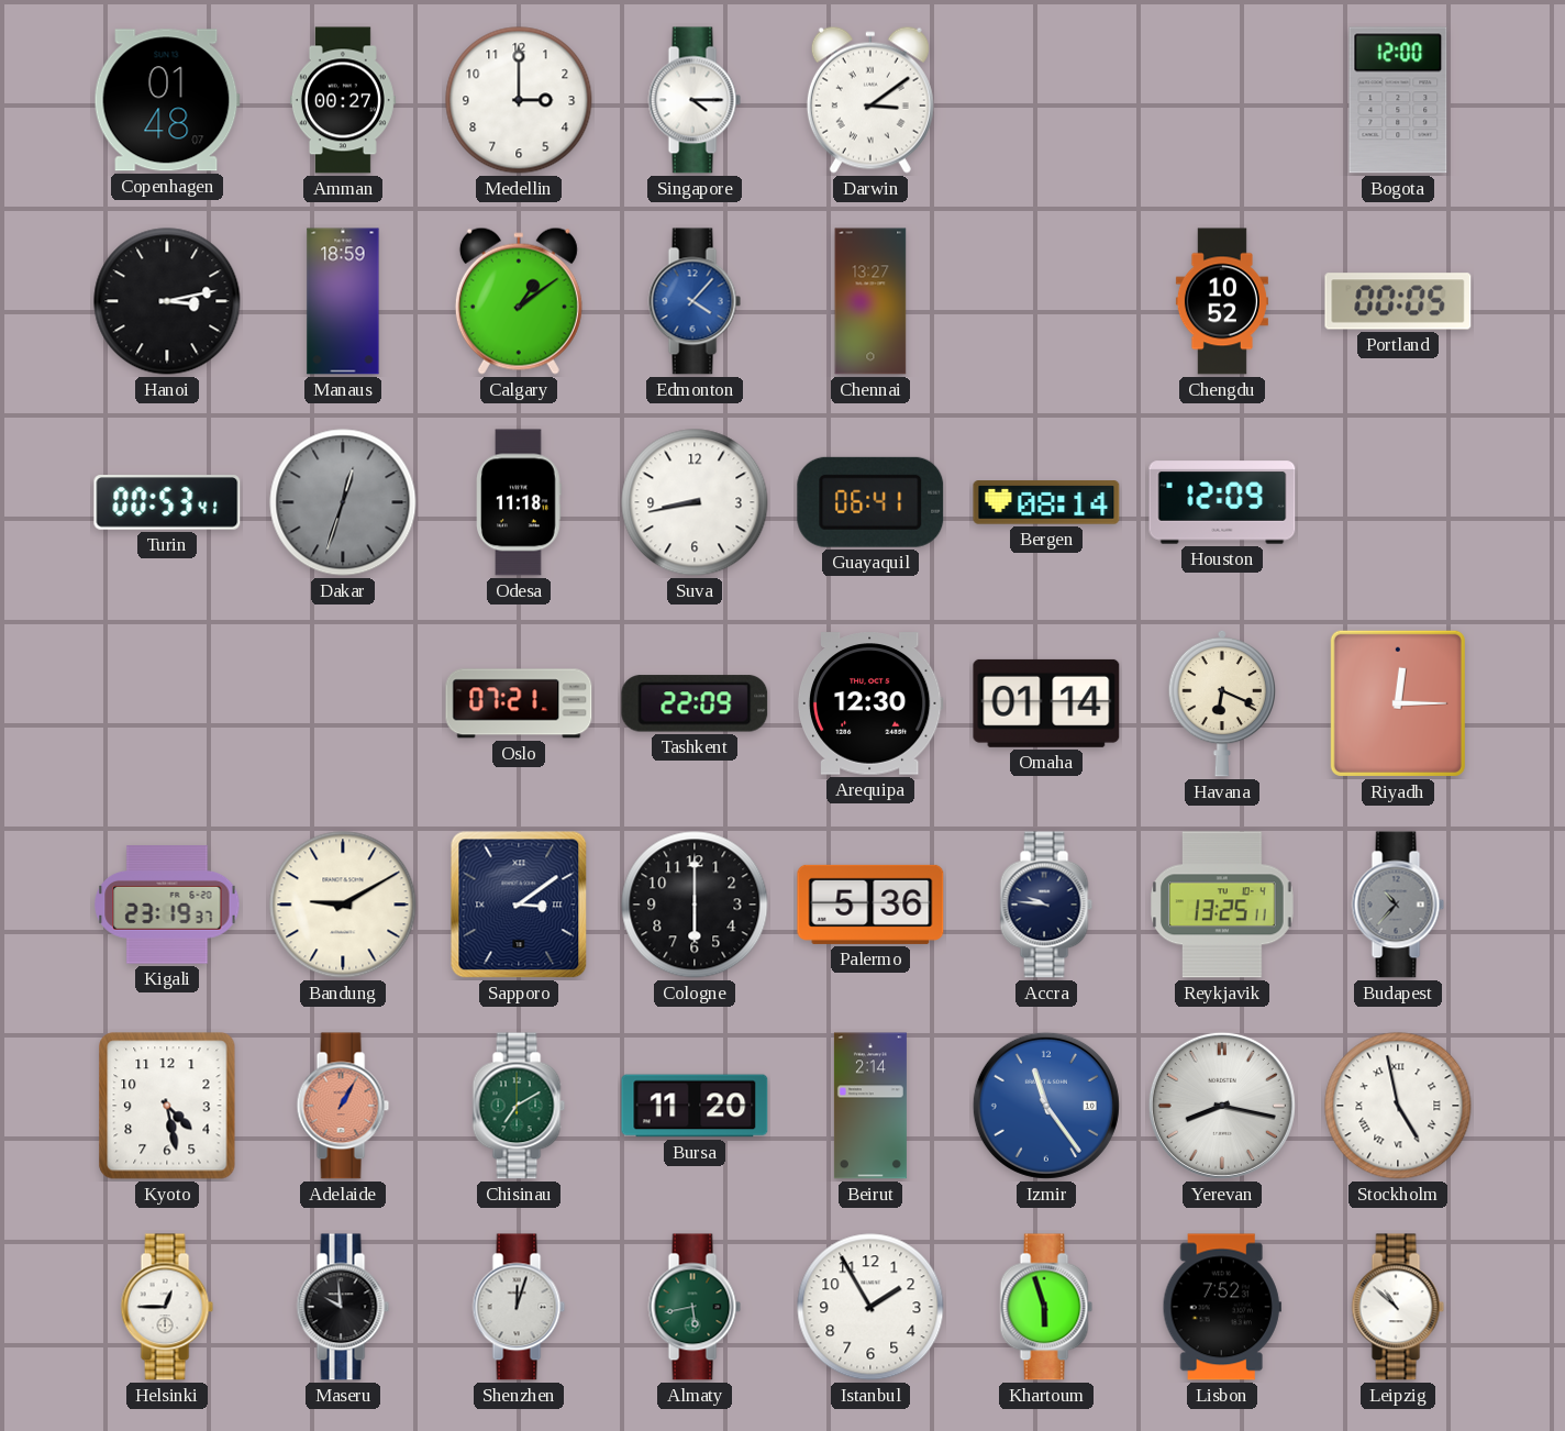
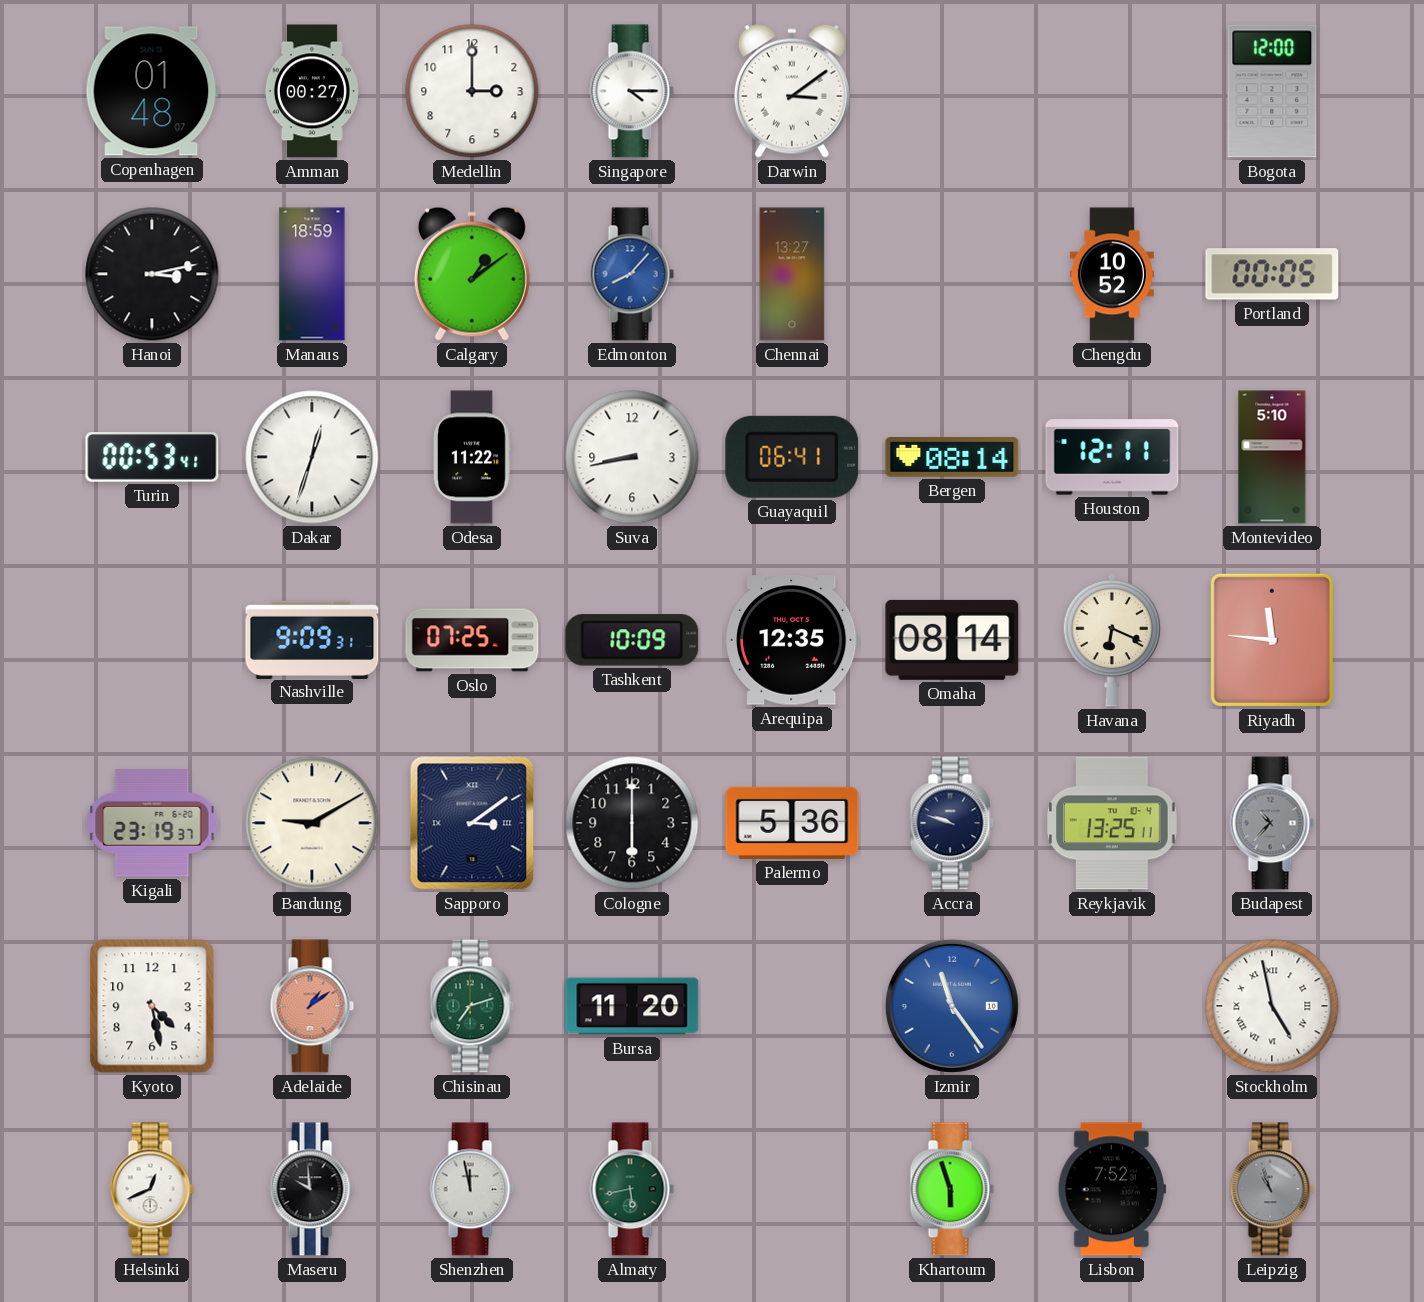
Edmonton: 4:07 -> 8:07
Dakar dial: grey -> white
Odesa: 11:18 -> 11:22
Houston: 12:09 -> 12:11
Montevideo: none -> 5:10
Nashville: none -> 9:09
Oslo: 07:21 -> 07:25
Tashkent: 22:09 -> 10:09
Arequipa: 12:30 -> 12:35
Omaha: 01:14 -> 08:14
Riyadh: 12:15 -> 11:46
Accra: 9:46 -> 9:48
Adelaide: 1:05 -> 1:09
Chisinau: 7:10 -> 7:12
Beirut: 2:14 -> none
Yerevan: 8:17 -> none
Helsinki: 12:45 -> 12:41
Shenzhen: 12:03 -> 11:58
Istanbul: 1:55 -> none
Leipzig: 10:52 -> 10:57
Leipzig dial: white -> grey
